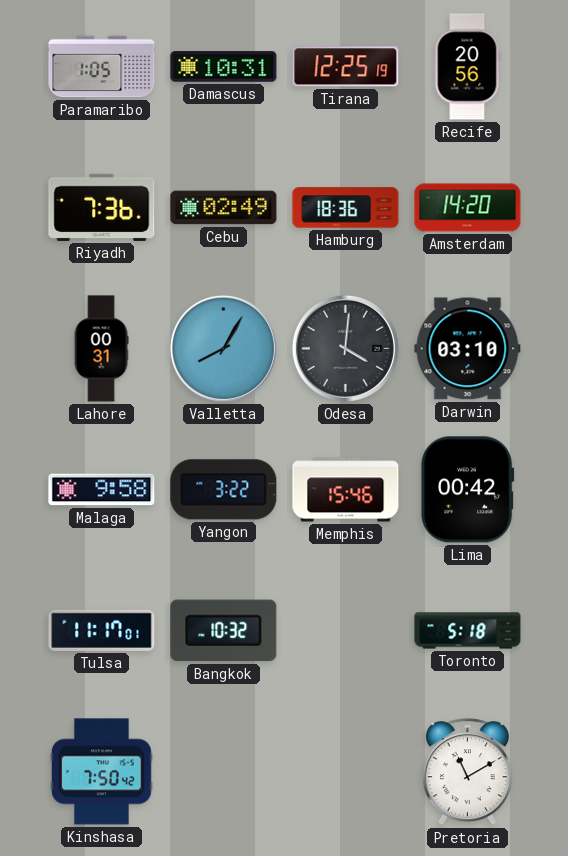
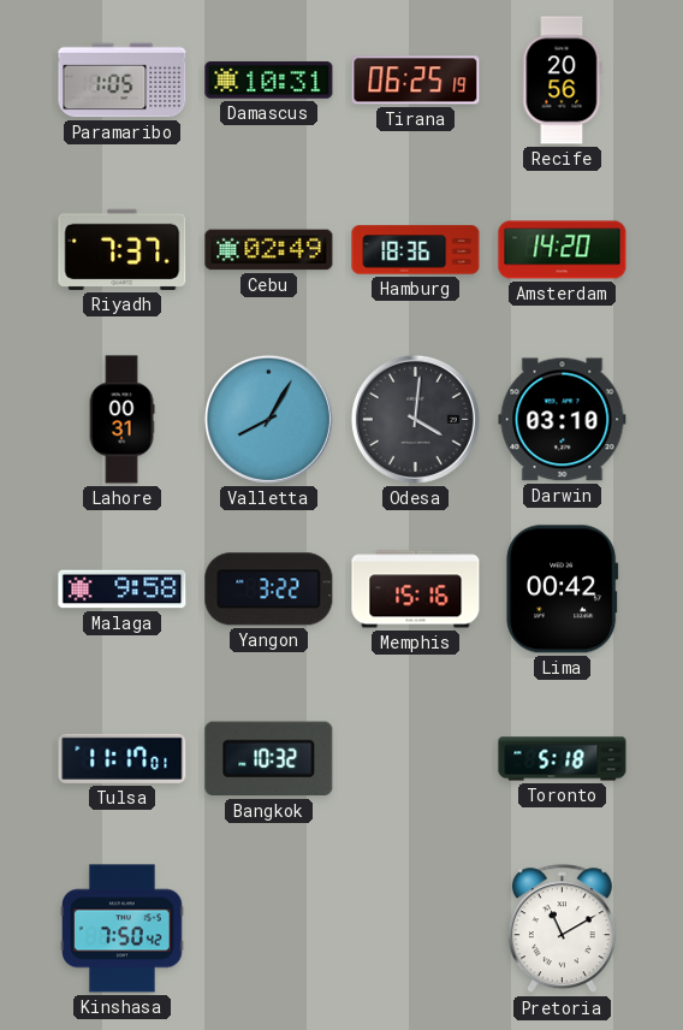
Tirana: 12:25 -> 06:25
Riyadh: 7:36 -> 7:37
Memphis: 15:46 -> 15:16
